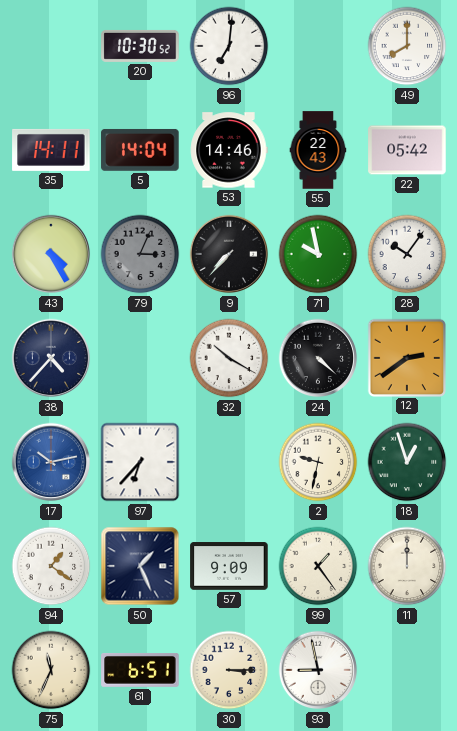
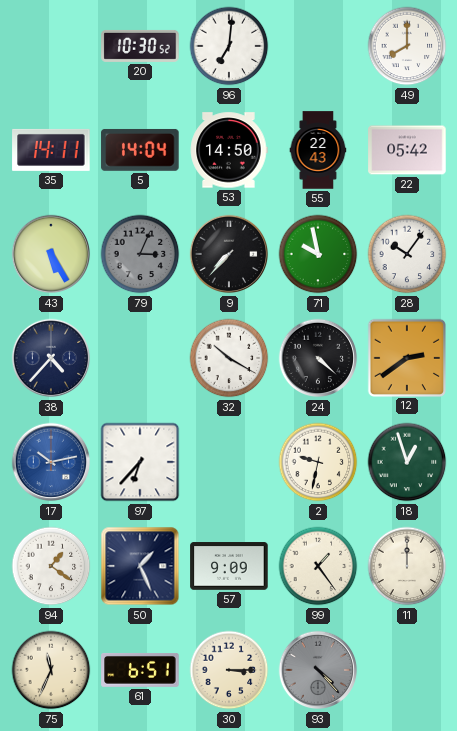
53: 14:46 -> 14:50
43: 4:25 -> 5:25
93: 8:58 -> 4:23
93 dial: white -> grey
